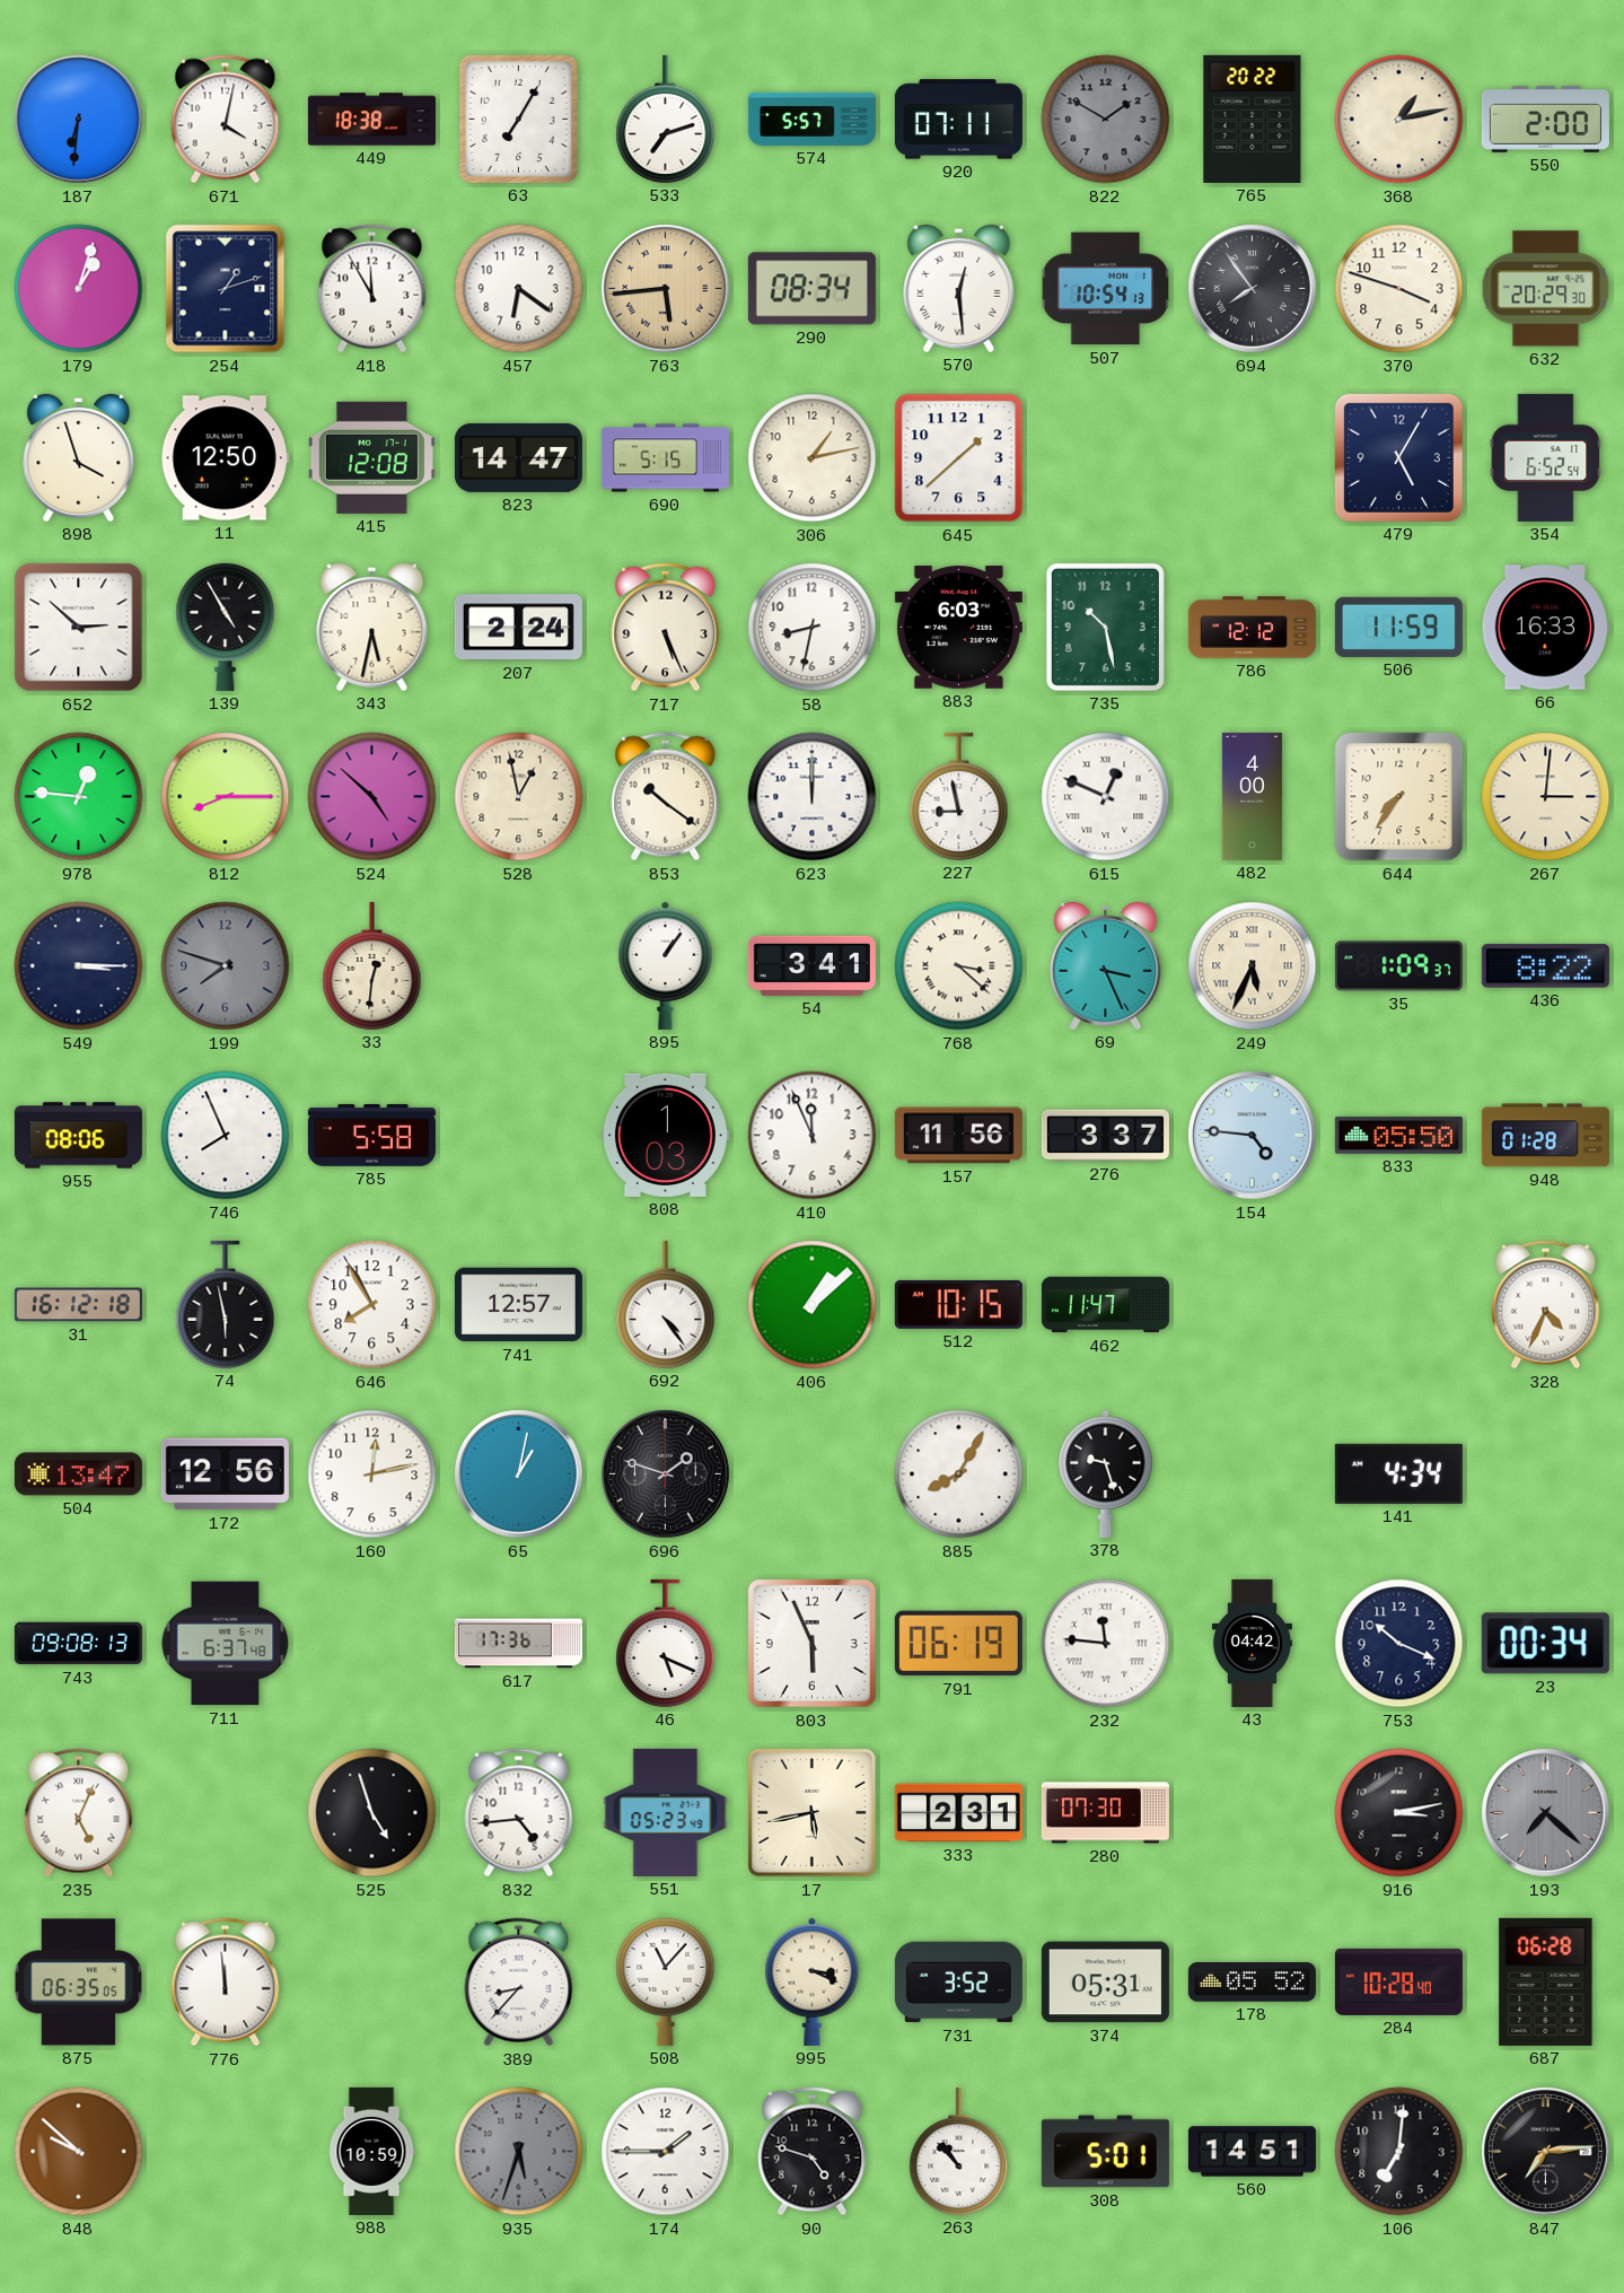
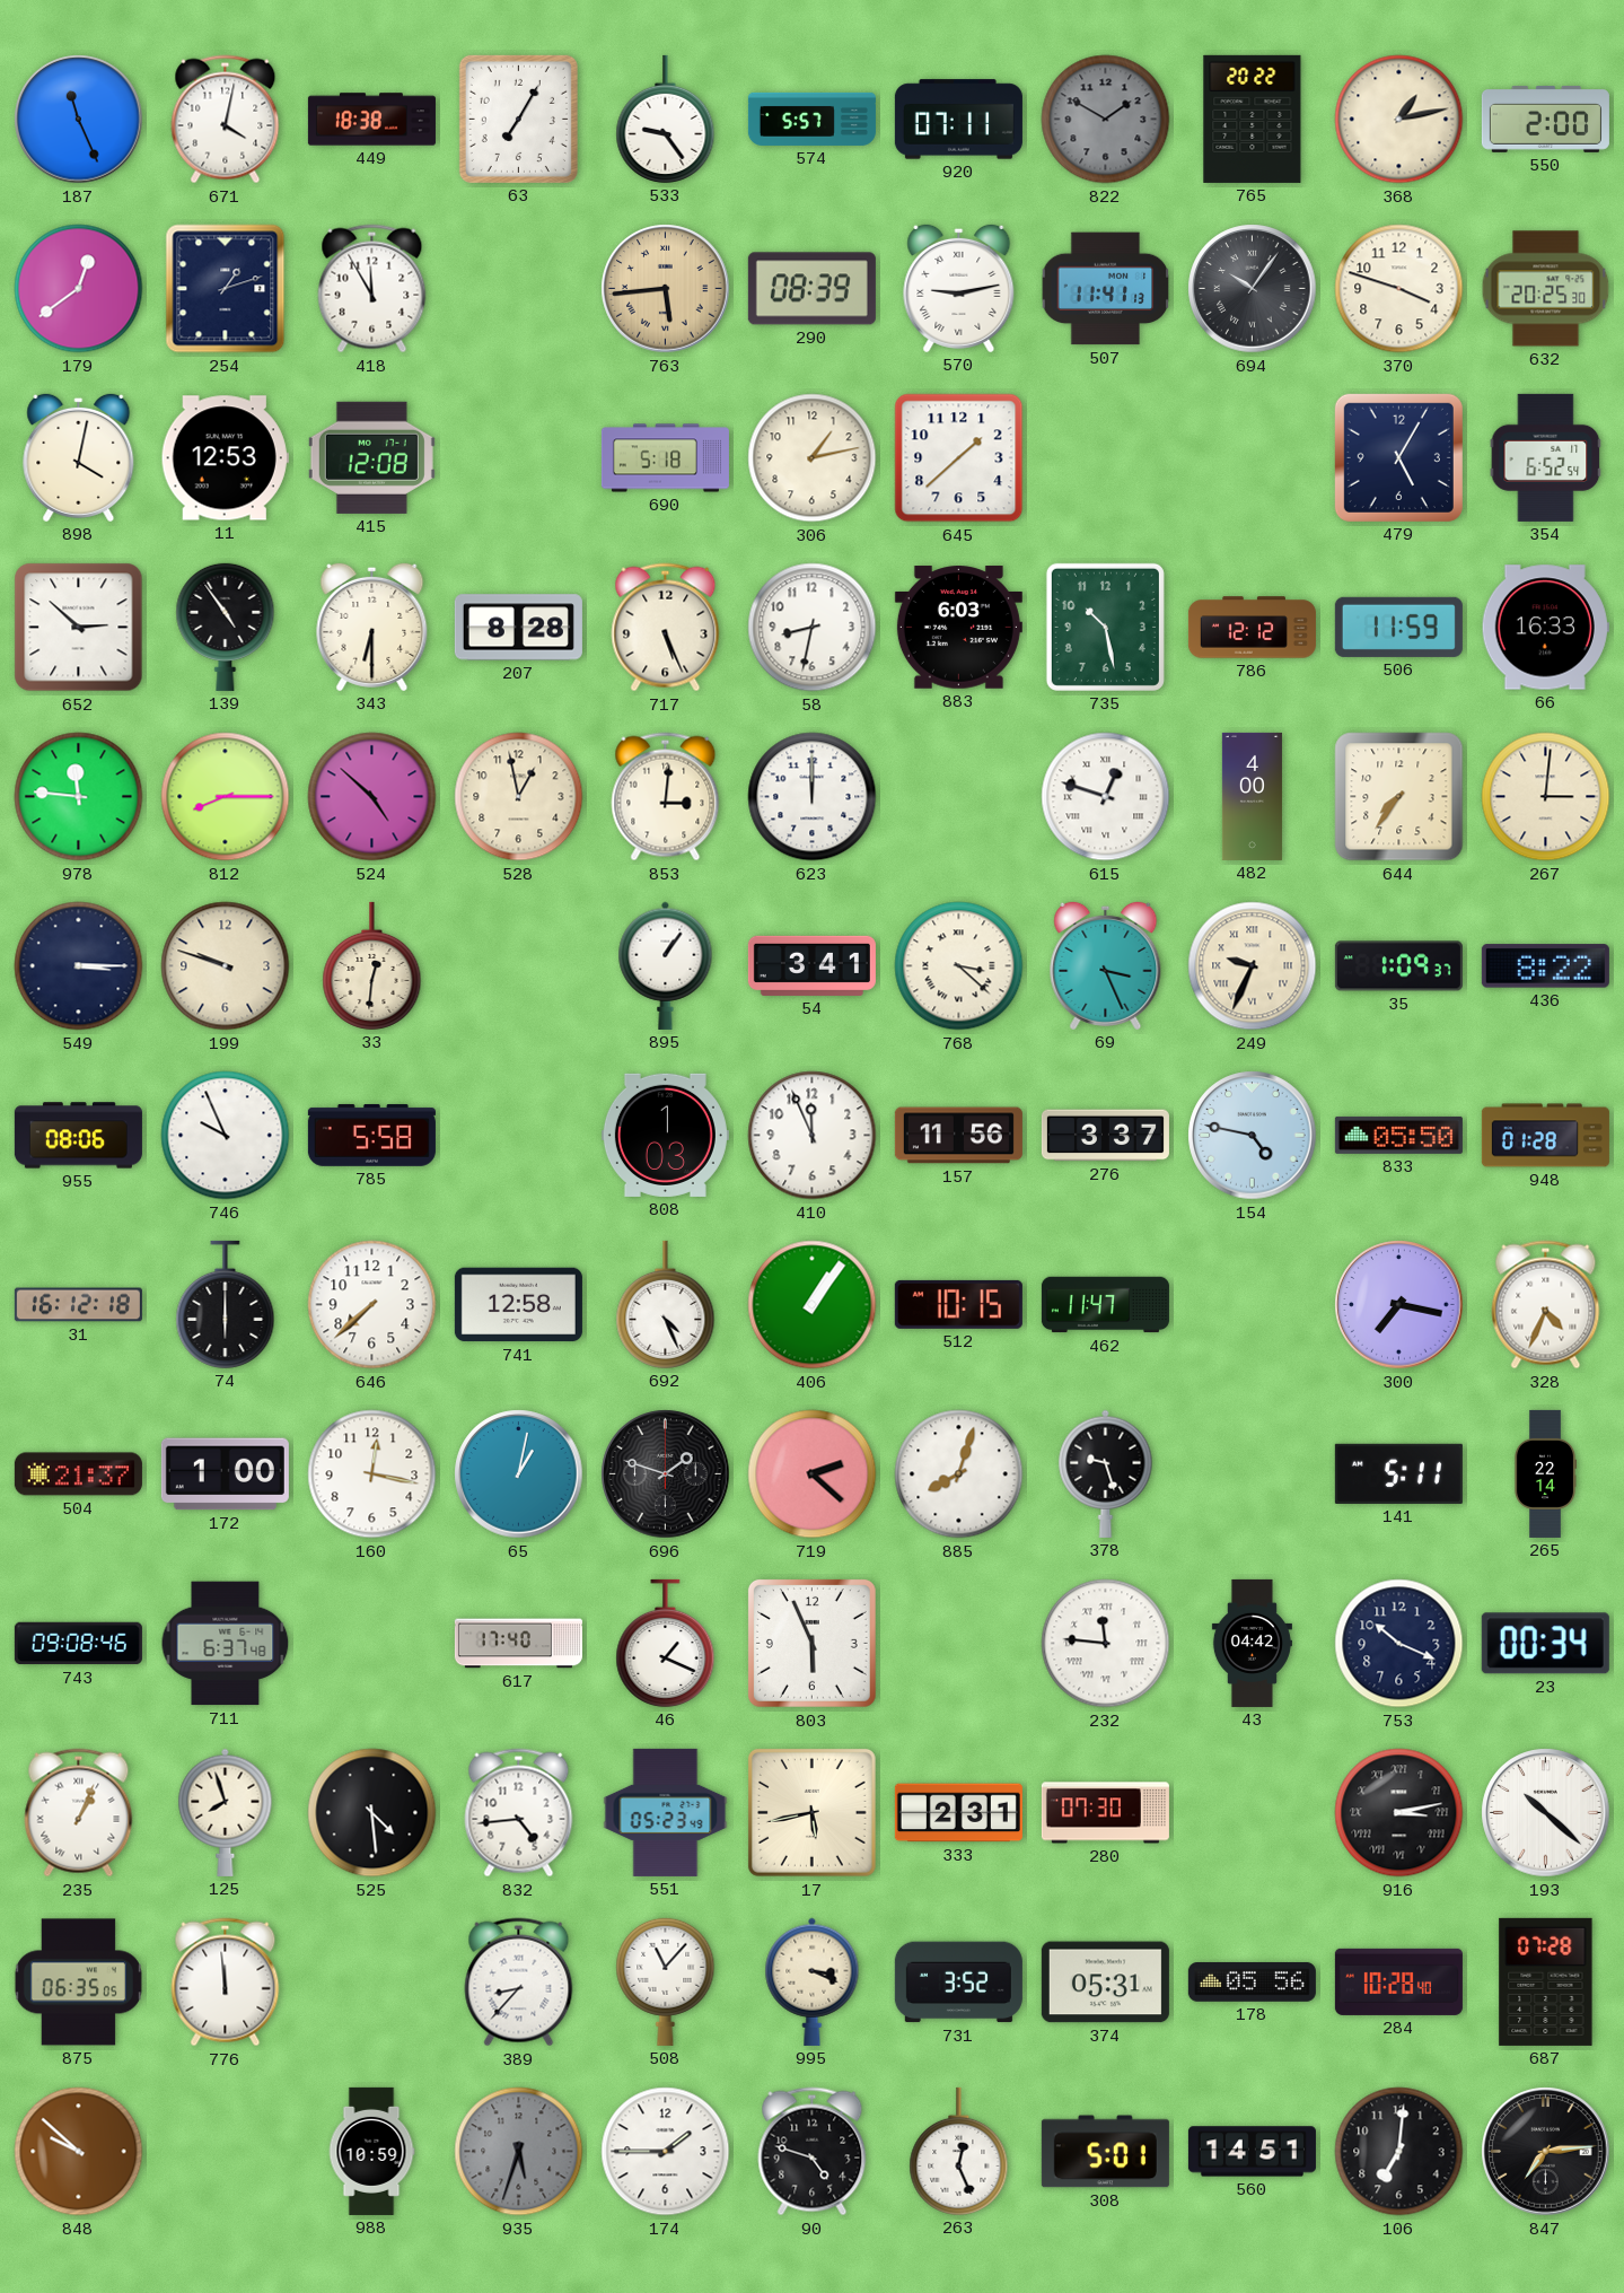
187: 6:31 -> 11:26
533: 7:12 -> 9:24
179: 1:03 -> 12:39
457: 6:21 -> none
290: 08:34 -> 08:39
570: 12:29 -> 9:13
507: 10:54 -> 11:41
694: 7:54 -> 10:06
632: 20:29 -> 20:25
898: 3:57 -> 4:02
11: 12:50 -> 12:53
823: 14:47 -> none
690: 5:15 -> 5:18
139: 4:55 -> 4:54
343: 5:32 -> 6:30
207: 2:24 -> 8:28
978: 12:46 -> 11:46
853: 10:21 -> 3:01
227: 8:58 -> none
615: 12:49 -> 12:48
199: 7:48 -> 9:48
199 dial: grey -> cream
249: 5:34 -> 9:34
746: 7:56 -> 9:56
154: 4:46 -> 4:47
74: 5:58 -> 6:00
646: 7:55 -> 7:38
741: 12:57 -> 12:58
692: 4:24 -> 4:26
406: 1:08 -> 1:06
300: none -> 7:17
504: 13:47 -> 21:37
172: 12:56 -> 1:00
160: 12:13 -> 12:17
719: none -> 2:22
885: 8:05 -> 8:03
141: 4:34 -> 5:11
265: none -> 22:14
743: 09:08:13 -> 09:08:46
617: 17:36 -> 17:40
46: 5:19 -> 1:19
791: 06:19 -> none
235: 5:04 -> 1:04
125: none -> 7:57
525: 4:57 -> 4:29
916 numerals: Arabic -> Roman
193: 7:22 -> 10:22
193 dial: grey -> white
178: 05:52 -> 05:56
687: 06:28 -> 07:28
263: 10:53 -> 12:26
